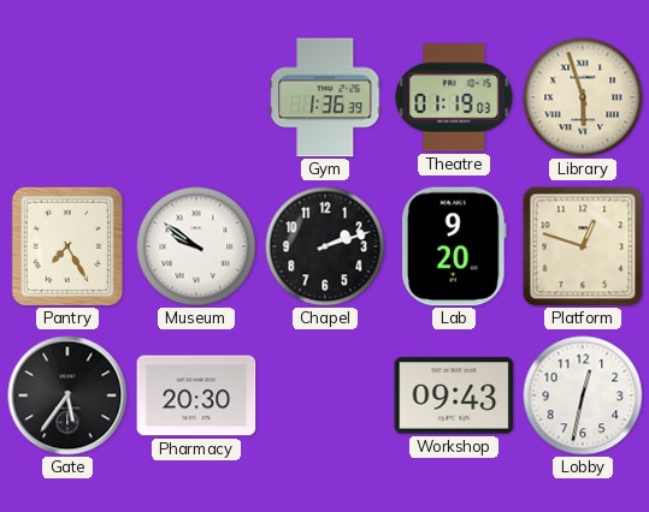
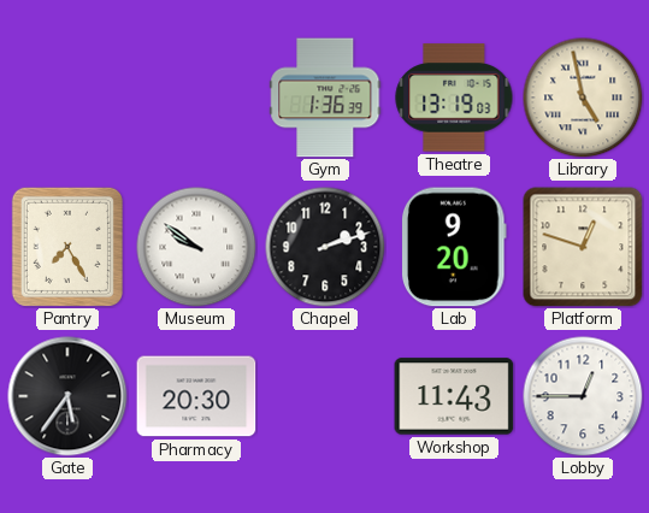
Theatre: 01:19 -> 13:19
Library: 5:57 -> 4:58
Workshop: 09:43 -> 11:43
Lobby: 12:32 -> 12:45
